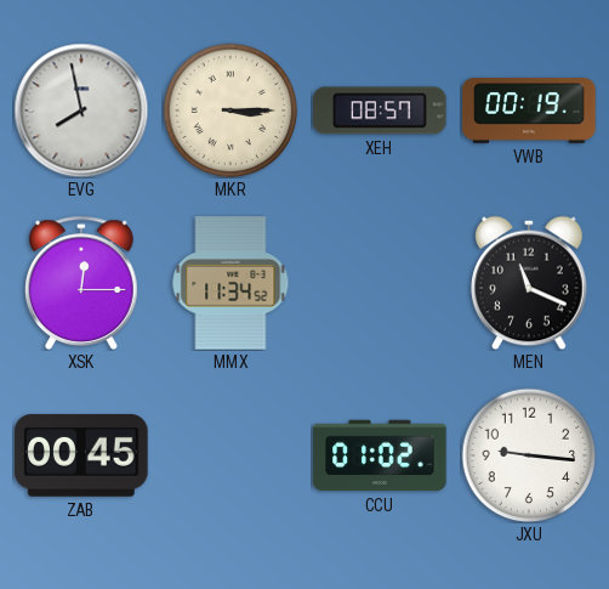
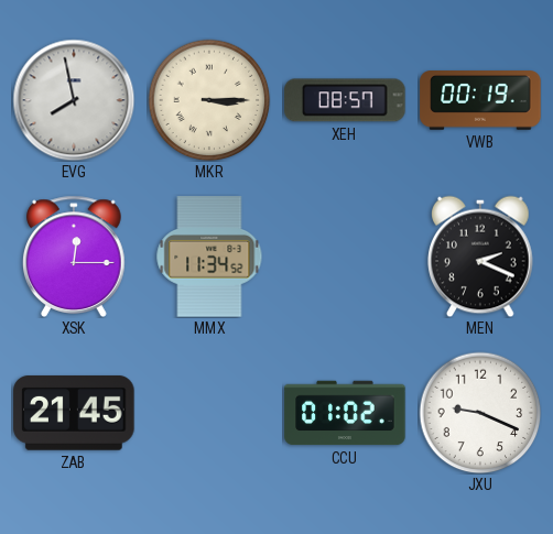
MEN: 11:19 -> 2:19
ZAB: 00:45 -> 21:45
JXU: 9:16 -> 9:19
